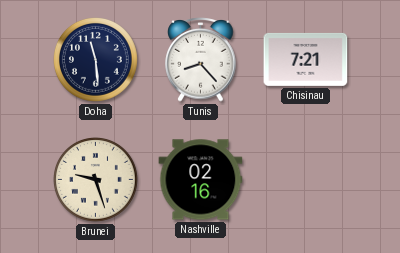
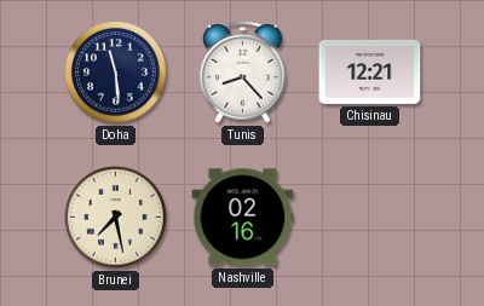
Chisinau: 7:21 -> 12:21
Brunei: 9:27 -> 7:28
